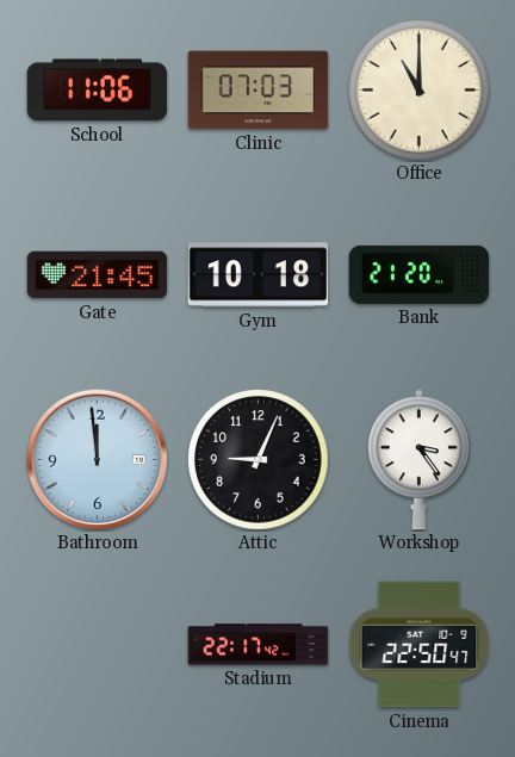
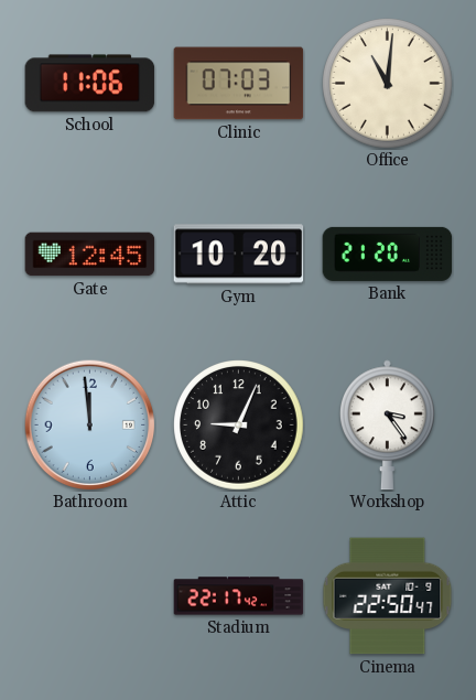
Office: 11:00 -> 11:01
Gate: 21:45 -> 12:45
Gym: 10:18 -> 10:20
